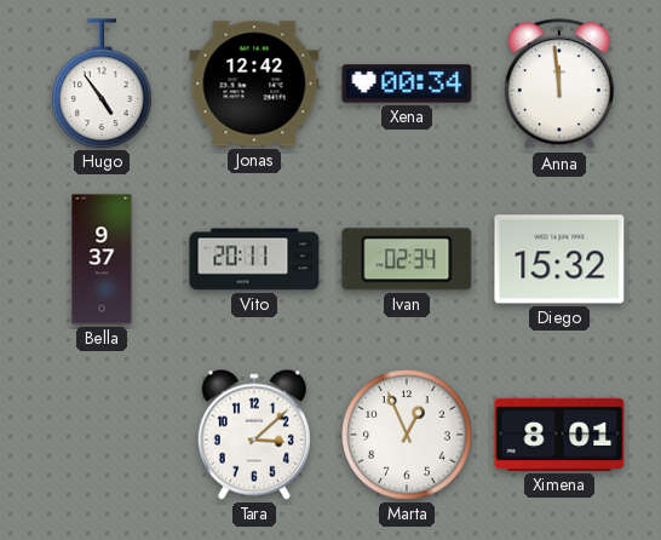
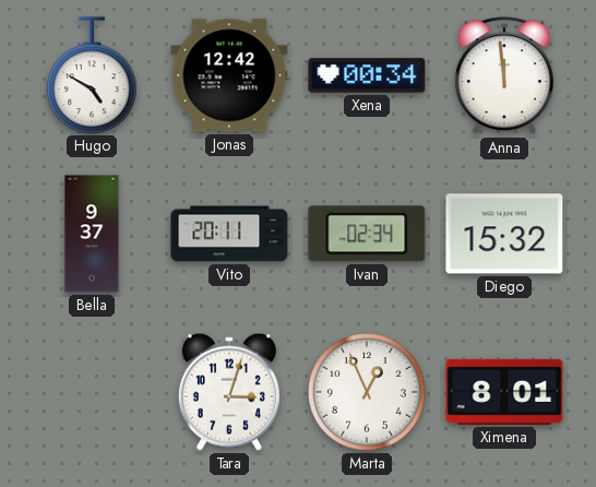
Hugo: 4:54 -> 4:50
Tara: 3:08 -> 3:03
